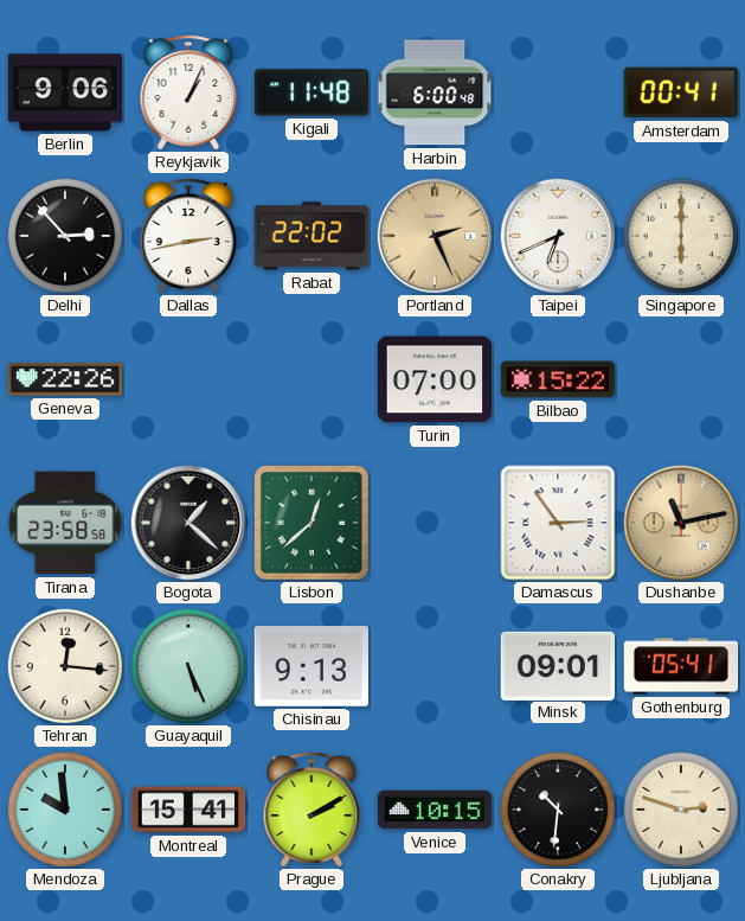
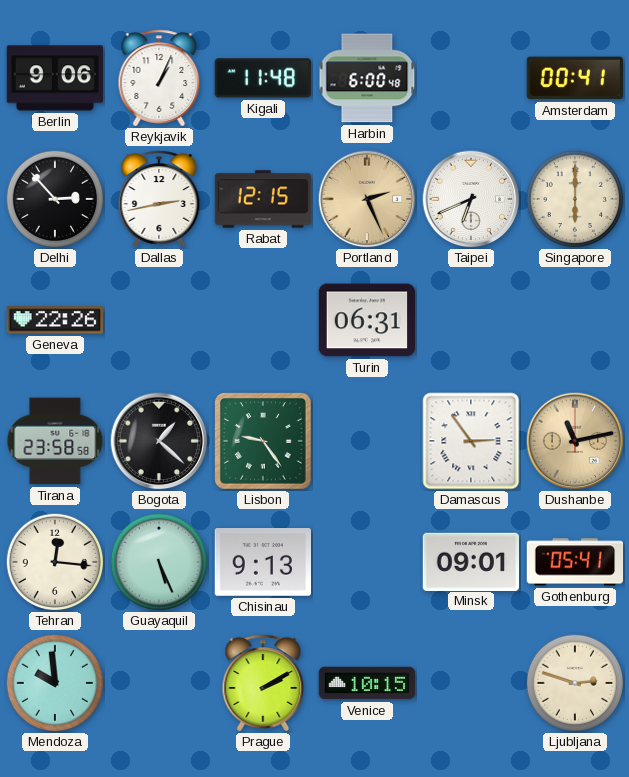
Rabat: 22:02 -> 12:15
Turin: 07:00 -> 06:31
Bilbao: 15:22 -> none
Lisbon: 12:38 -> 9:24
Montreal: 15:41 -> none
Conakry: 10:31 -> none
